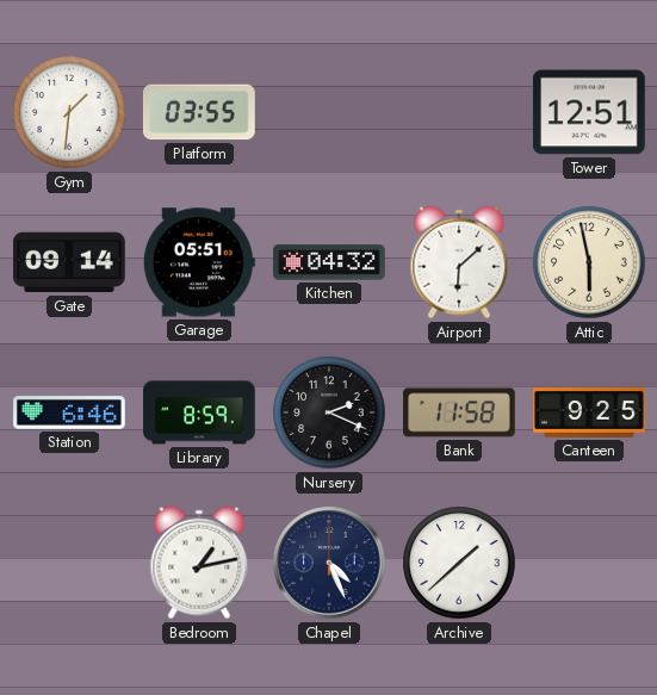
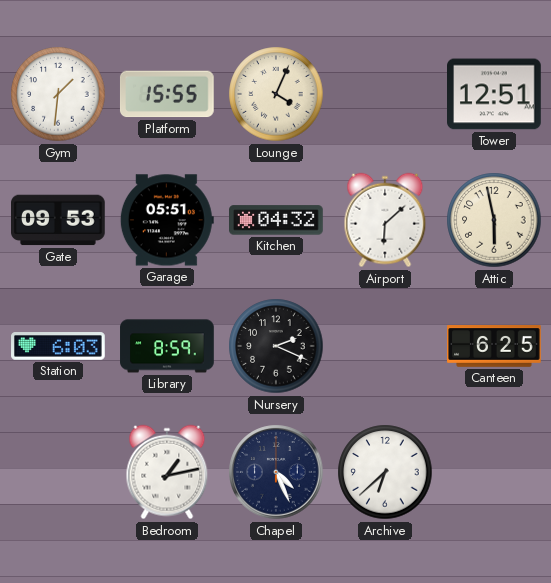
Platform: 03:55 -> 15:55
Lounge: none -> 4:04
Gate: 09:14 -> 09:53
Station: 6:46 -> 6:03
Bank: 11:58 -> none
Canteen: 9:25 -> 6:25
Archive: 1:38 -> 6:38
